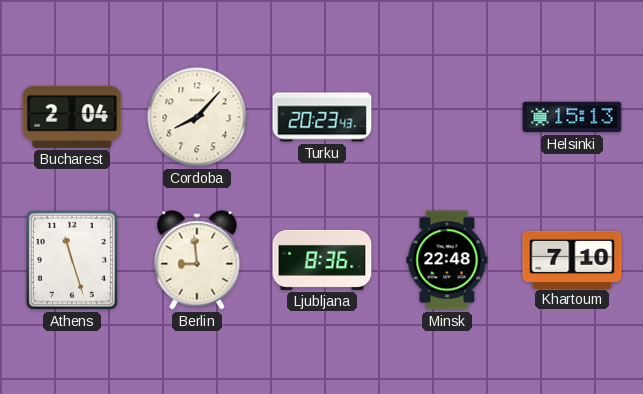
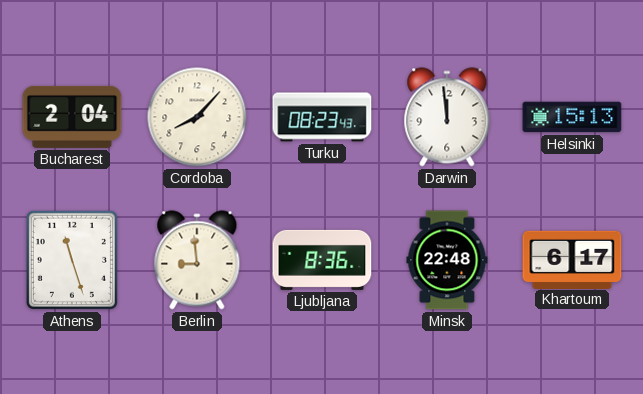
Turku: 20:23 -> 08:23
Darwin: none -> 11:59
Khartoum: 7:10 -> 6:17
